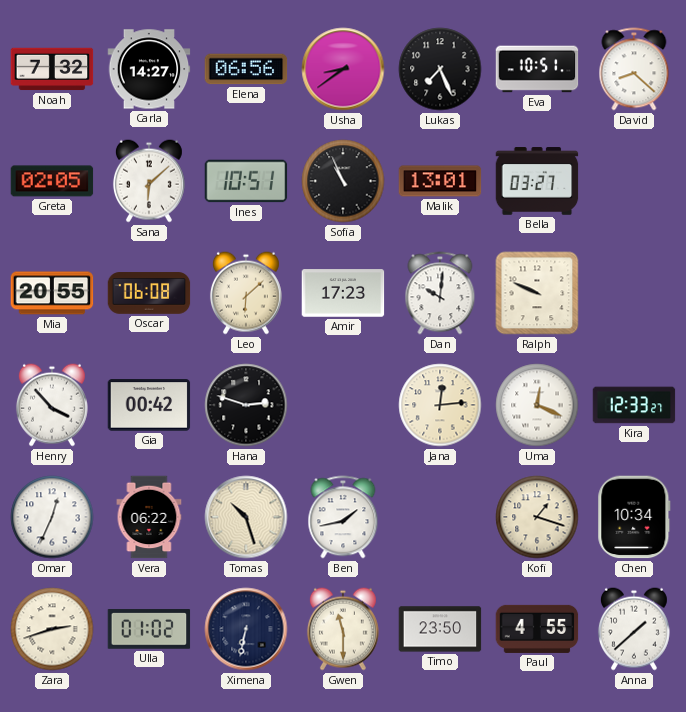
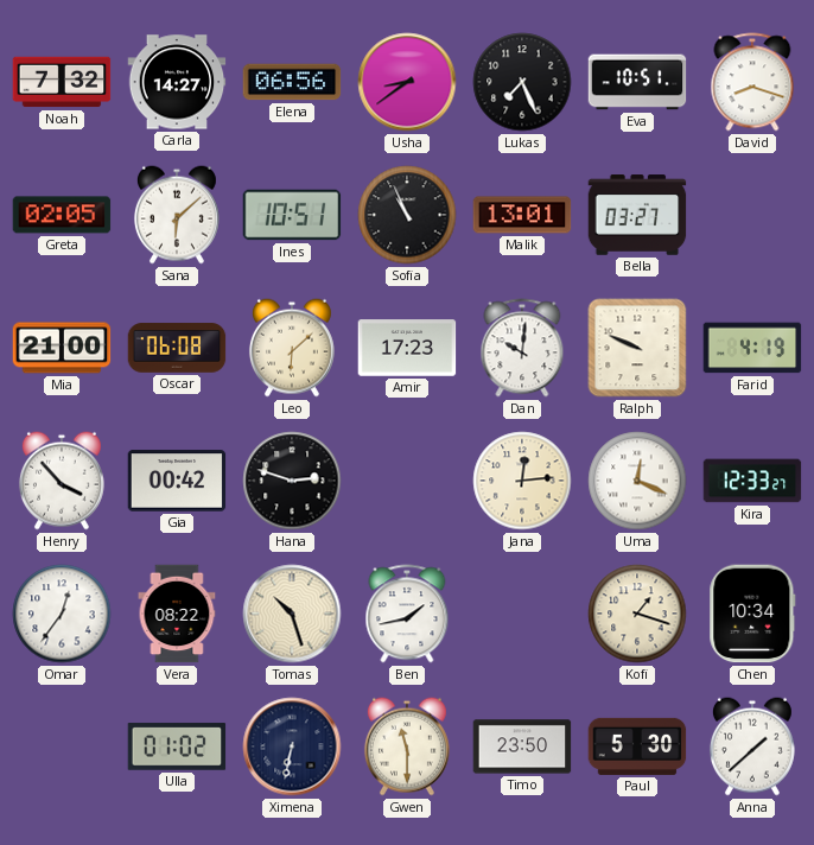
David: 8:22 -> 8:18
Mia: 20:55 -> 21:00
Farid: none -> 4:19
Omar: 12:34 -> 12:36
Vera: 06:22 -> 08:22
Zara: 2:42 -> none
Paul: 4:55 -> 5:30
